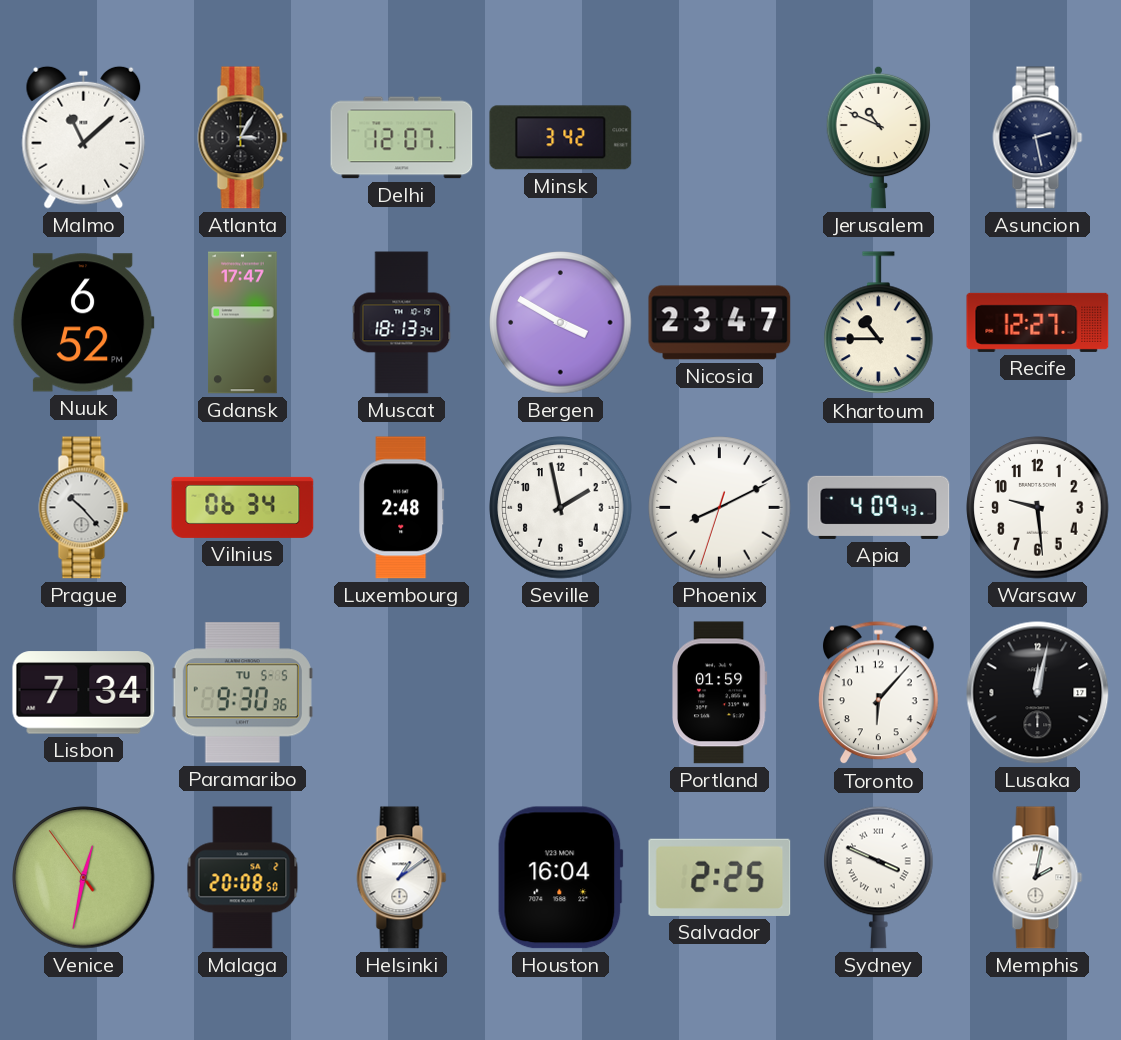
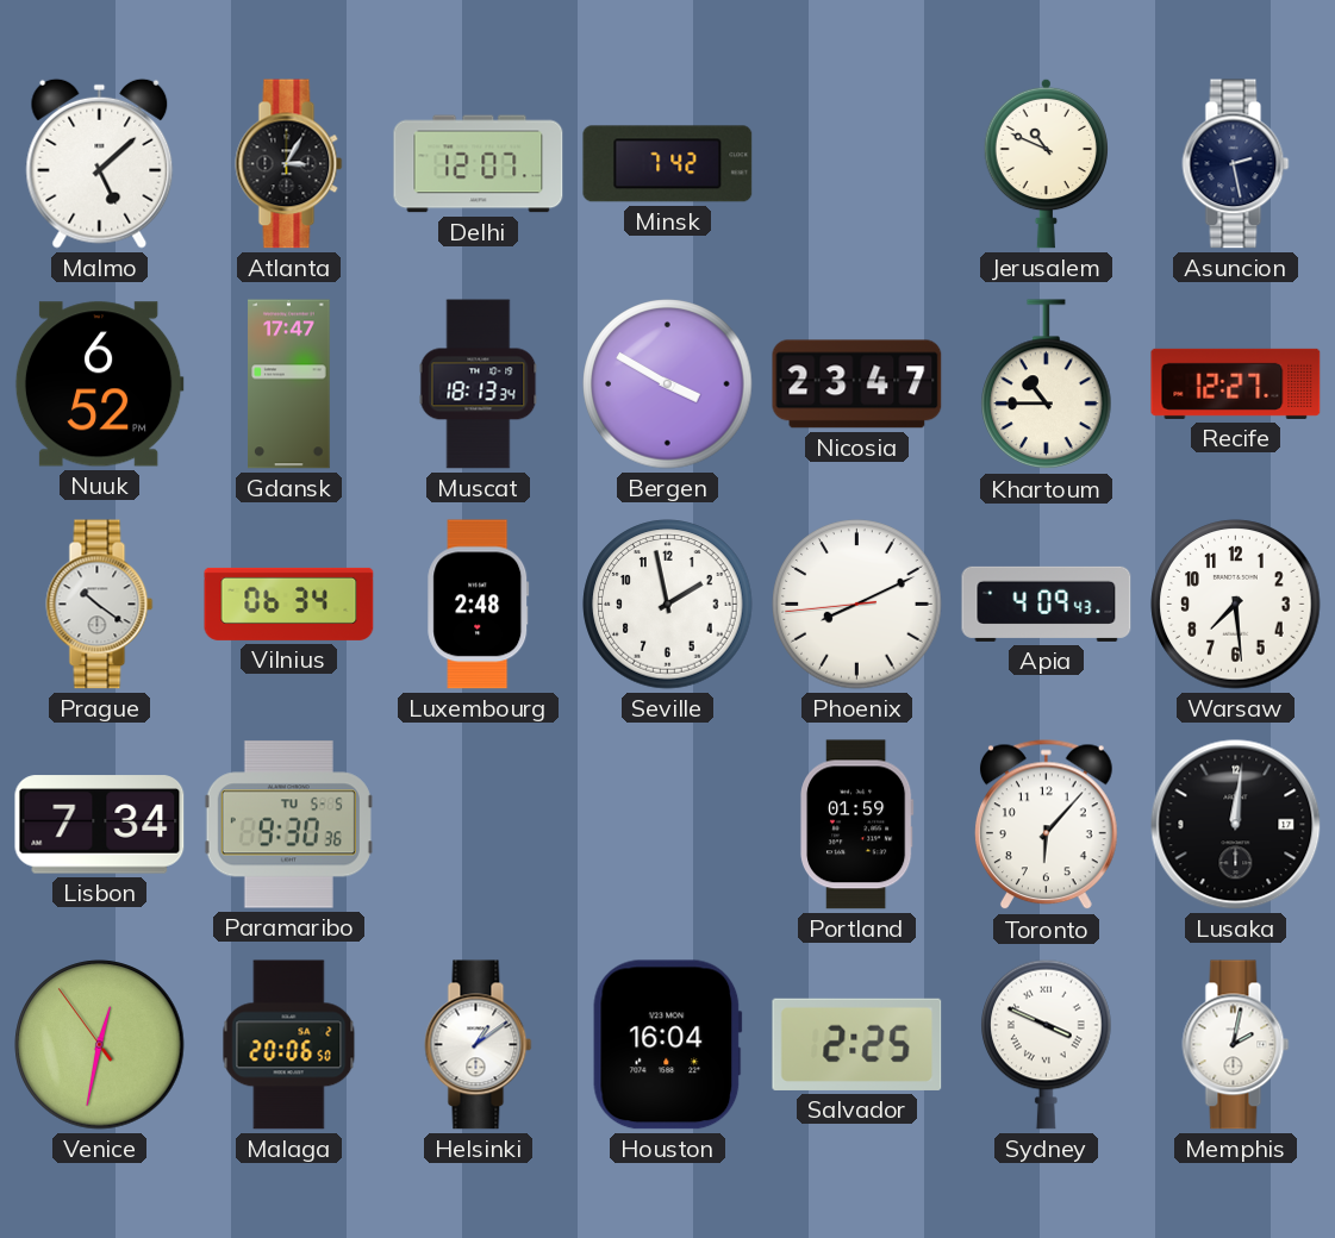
Malmo: 11:08 -> 5:08
Minsk: 3:42 -> 7:42
Prague: 10:23 -> 10:21
Phoenix: 8:10:33 -> 8:10:44
Warsaw: 9:29 -> 7:29
Lusaka: 12:02 -> 12:01
Malaga: 20:08 -> 20:06
